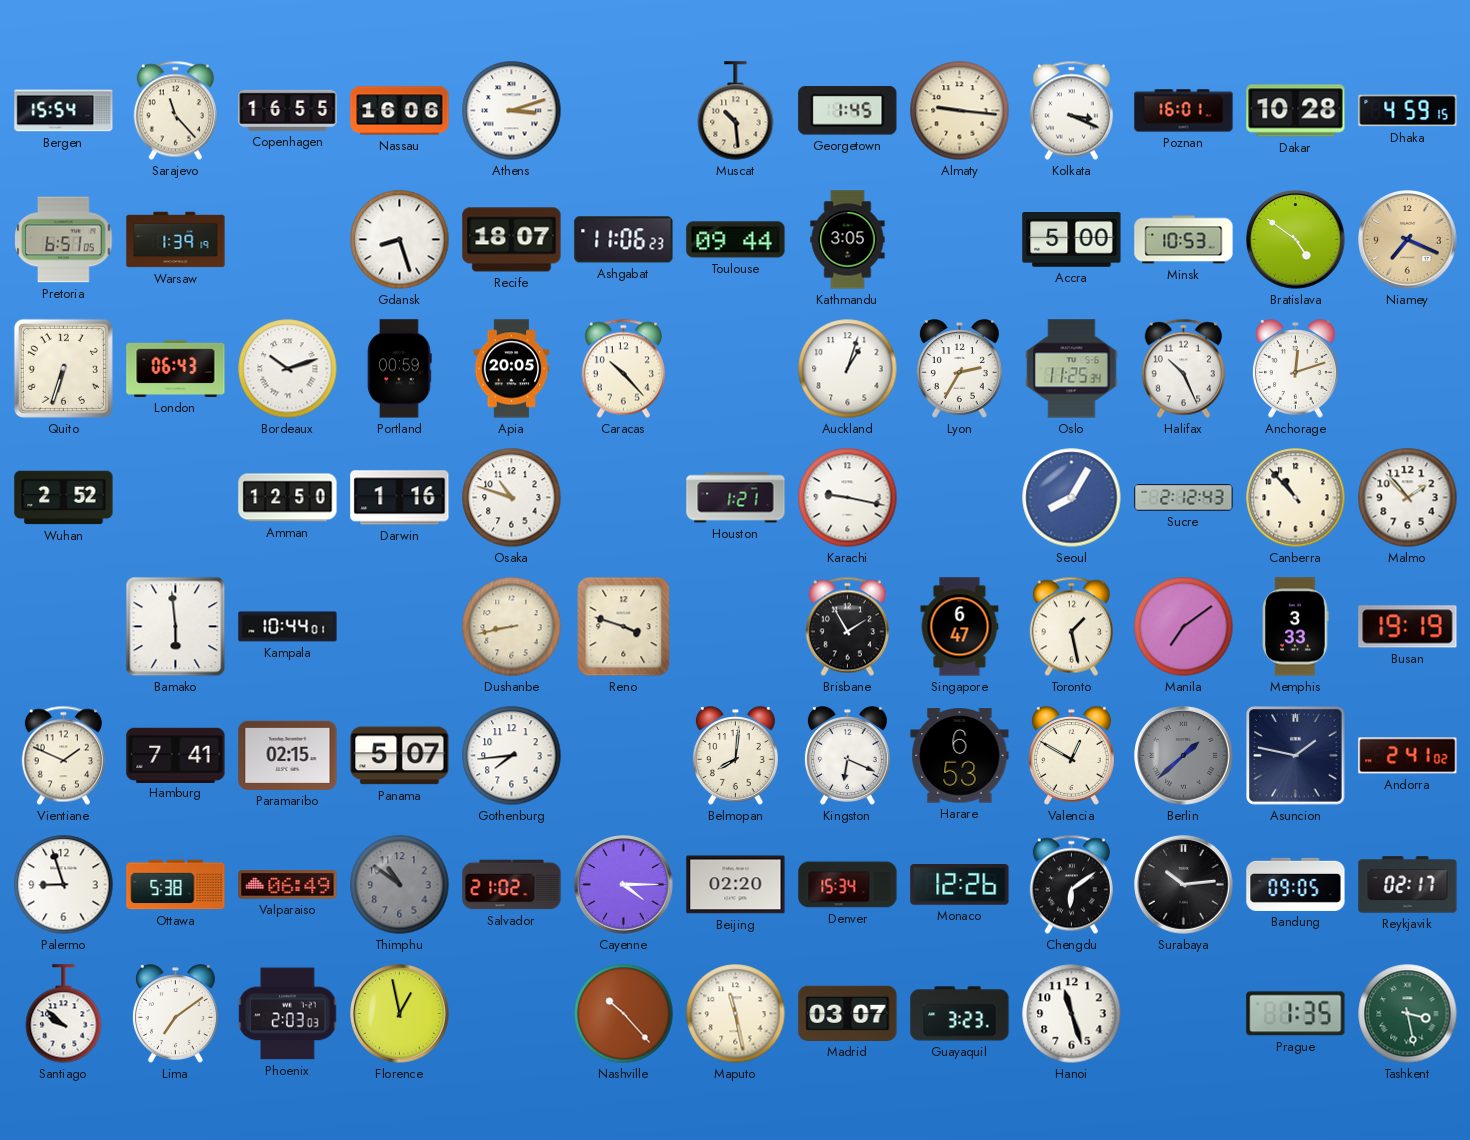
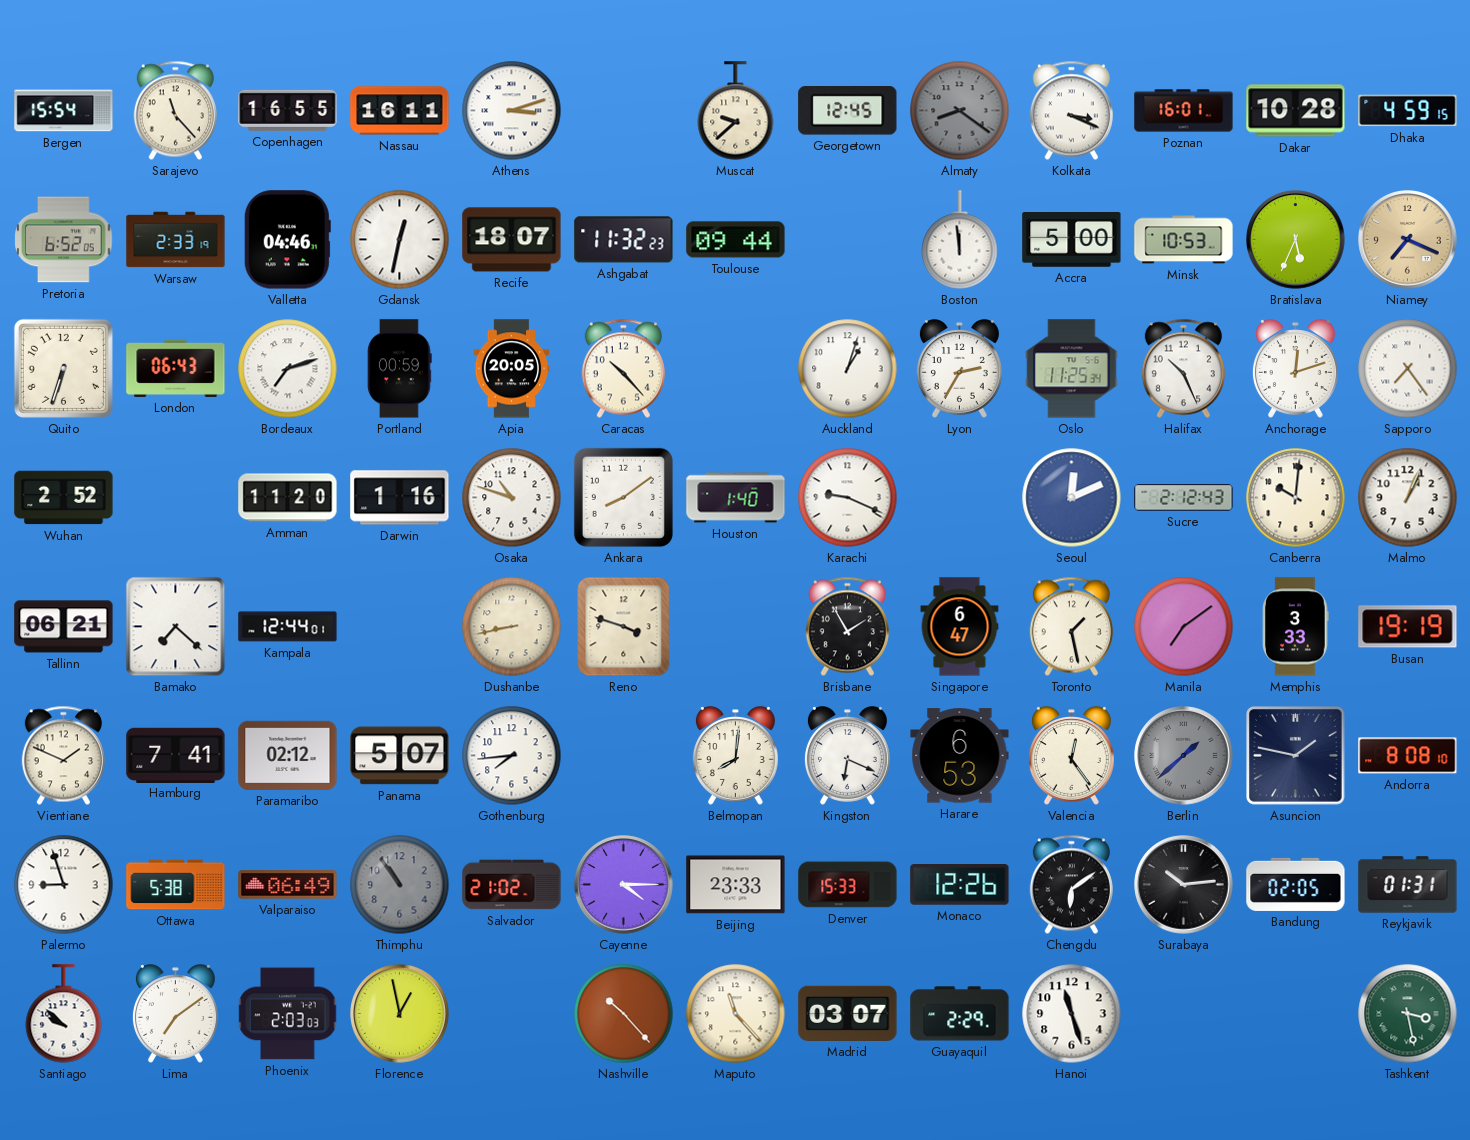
Nassau: 16:06 -> 16:11
Muscat: 10:29 -> 9:38
Georgetown: 1:45 -> 12:45
Almaty: 9:16 -> 8:21
Almaty dial: cream -> grey
Pretoria: 6:51 -> 6:52
Warsaw: 1:39 -> 2:33
Valletta: none -> 04:46
Gdansk: 8:27 -> 12:32
Ashgabat: 11:06 -> 11:32
Kathmandu: 3:05 -> none
Boston: none -> 11:59
Bratislava: 4:51 -> 5:34
Bordeaux: 10:12 -> 7:12
Sapporo: none -> 7:24
Amman: 12:50 -> 11:20
Ankara: none -> 8:09
Houston: 1:21 -> 1:40
Karachi: 9:17 -> 9:19
Seoul: 8:05 -> 12:11
Canberra: 10:53 -> 10:01
Malmo: 1:53 -> 1:04
Tallinn: none -> 06:21
Bamako: 5:59 -> 7:22
Kampala: 10:44 -> 12:44
Paramaribo: 02:15 -> 02:12
Valencia: 12:50 -> 12:24
Andorra: 2:41 -> 8:08
Thimphu: 10:51 -> 10:54
Beijing: 02:20 -> 23:33
Denver: 15:34 -> 15:33
Bandung: 09:05 -> 02:05
Reykjavik: 02:17 -> 01:31
Maputo: 11:28 -> 11:23
Guayaquil: 3:23 -> 2:29
Prague: 1:35 -> none
